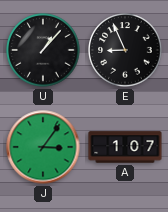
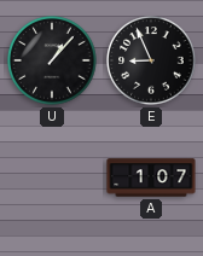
J: 3:06 -> none
